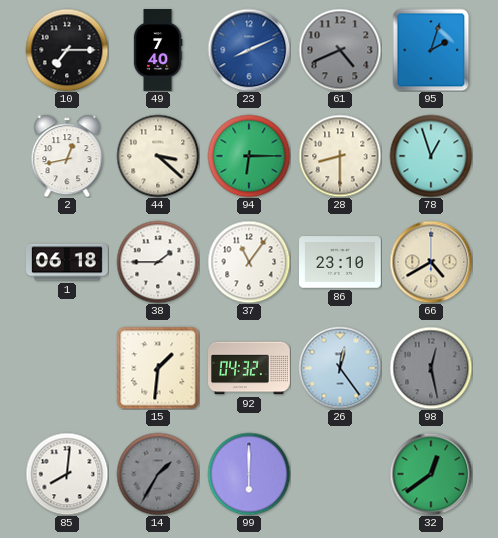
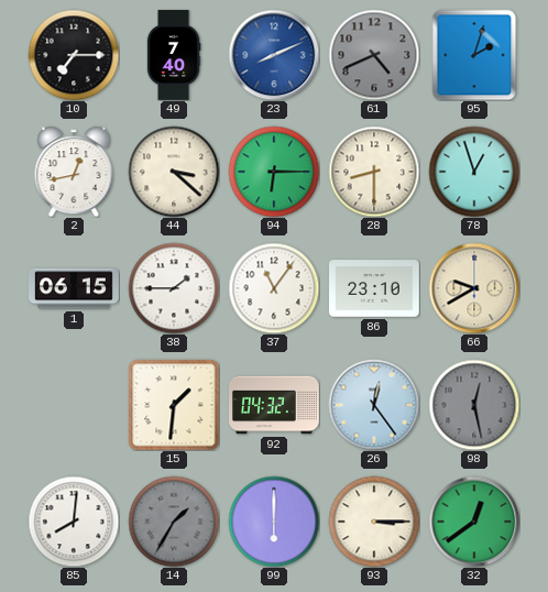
1: 06:18 -> 06:15
66: 4:40 -> 9:40
93: none -> 3:15
